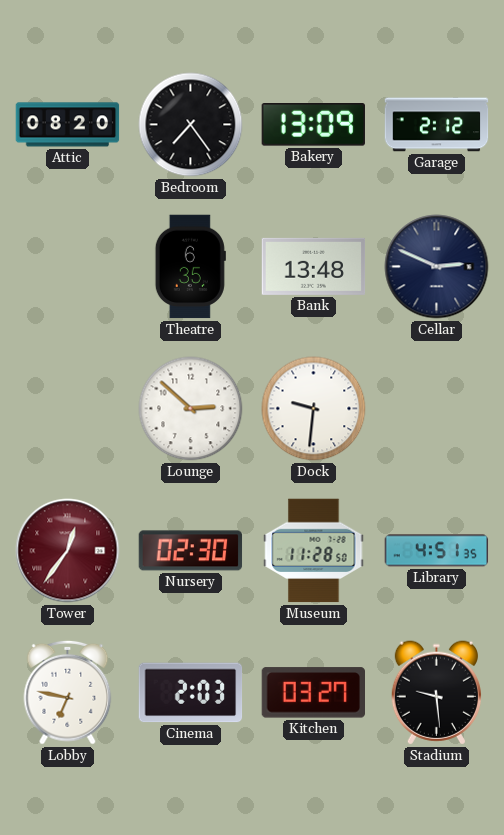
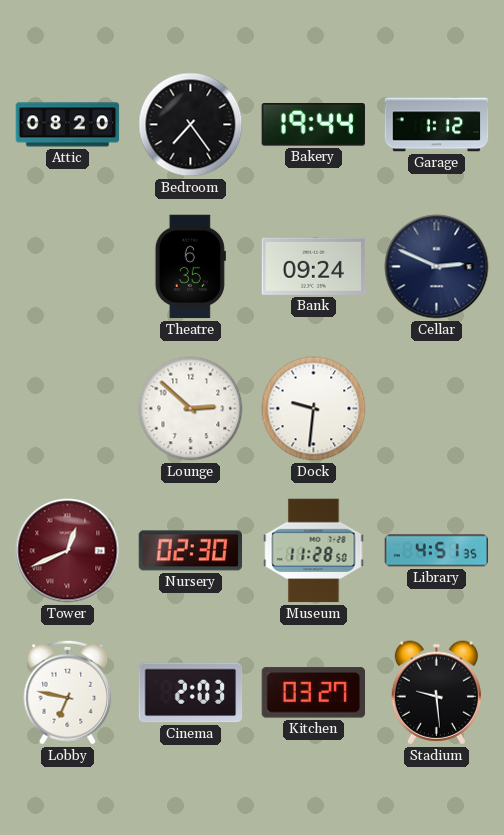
Bakery: 13:09 -> 19:44
Garage: 2:12 -> 1:12
Bank: 13:48 -> 09:24
Tower: 12:36 -> 12:41
